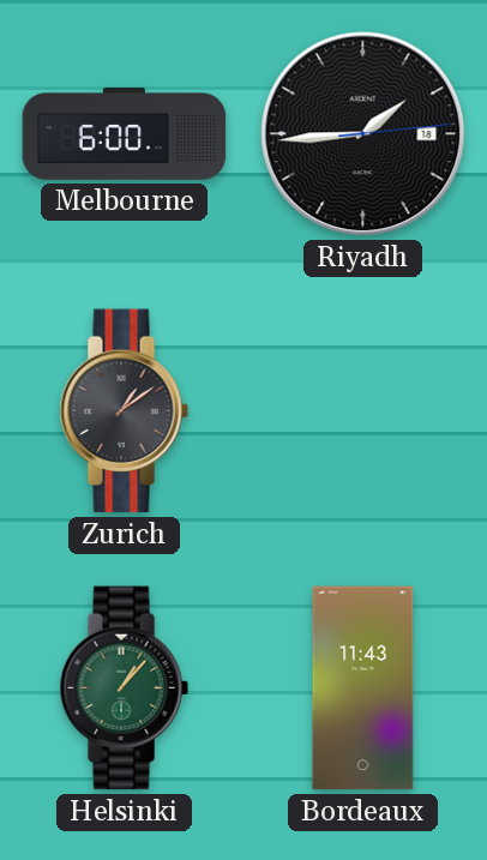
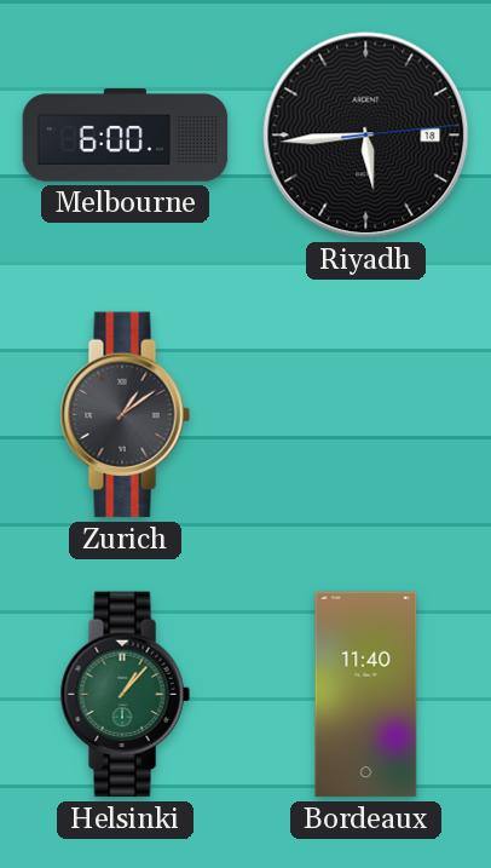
Riyadh: 1:44 -> 5:44
Bordeaux: 11:43 -> 11:40
